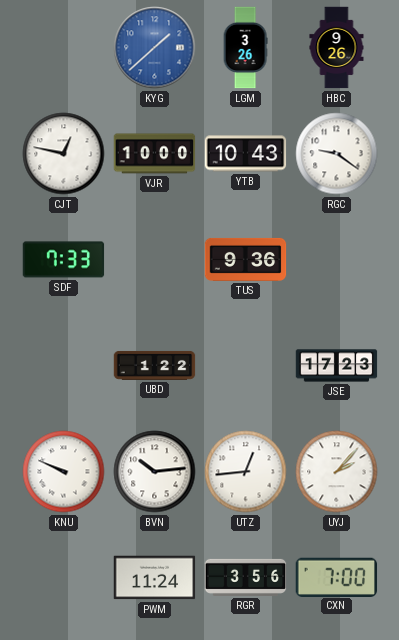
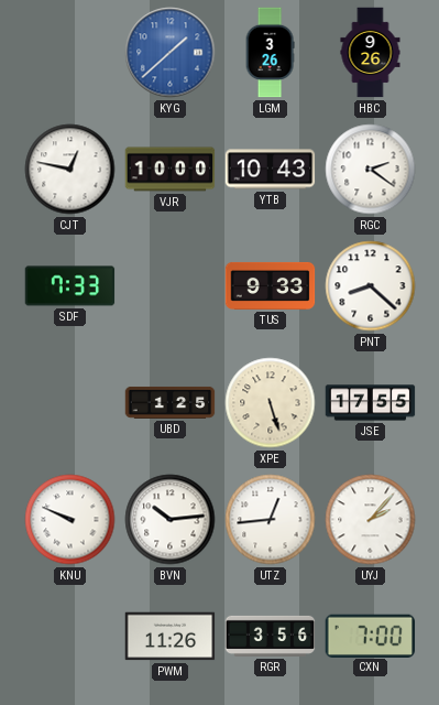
RGC: 9:21 -> 2:21
TUS: 9:36 -> 9:33
PNT: none -> 8:22
UBD: 1:22 -> 1:25
XPE: none -> 5:27
JSE: 17:23 -> 17:55
PWM: 11:24 -> 11:26
